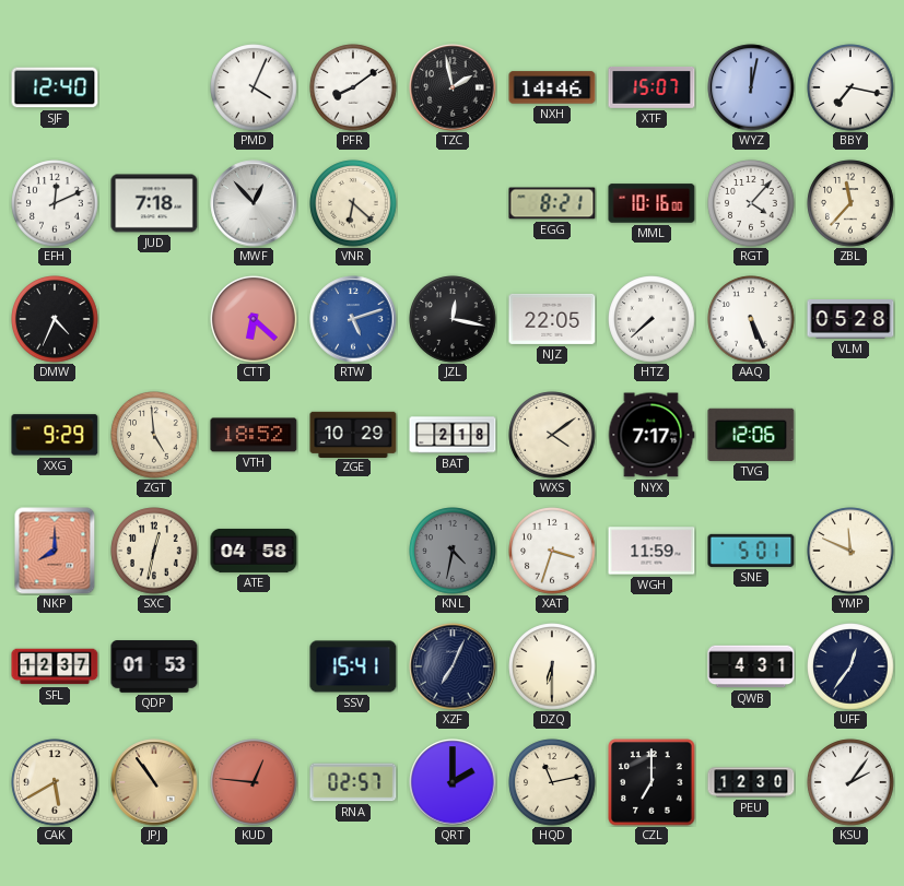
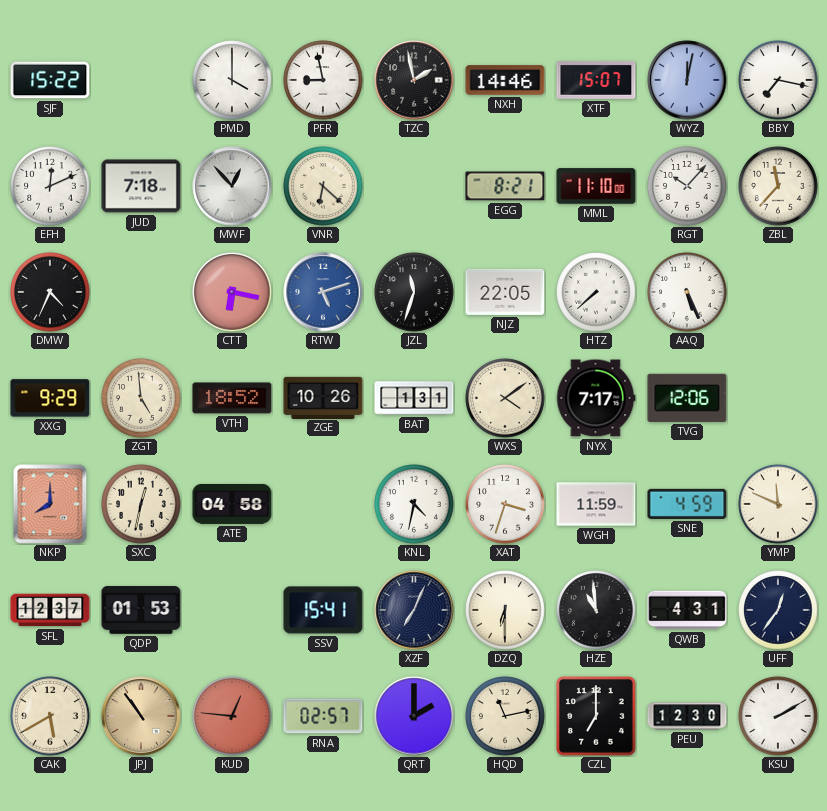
SJF: 12:40 -> 15:22
PMD: 4:04 -> 4:00
PFR: 8:09 -> 8:58
MML: 10:16 -> 11:10
RGT: 4:07 -> 10:07
CTT: 6:22 -> 6:17
JZL: 12:17 -> 11:33
VLM: 05:28 -> none
ZGE: 10:29 -> 10:26
BAT: 2:18 -> 1:31
KNL dial: grey -> white
SNE: 5:01 -> 4:59
HZE: none -> 10:59
KSU: 2:06 -> 2:10
